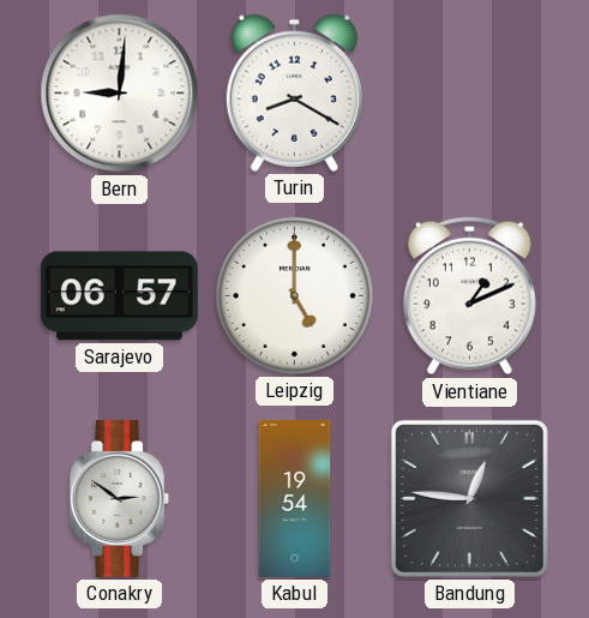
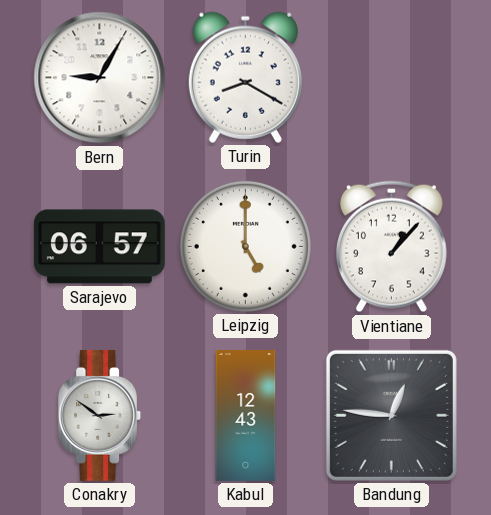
Bern: 9:01 -> 9:05
Vientiane: 1:11 -> 1:07
Kabul: 19:54 -> 12:43
